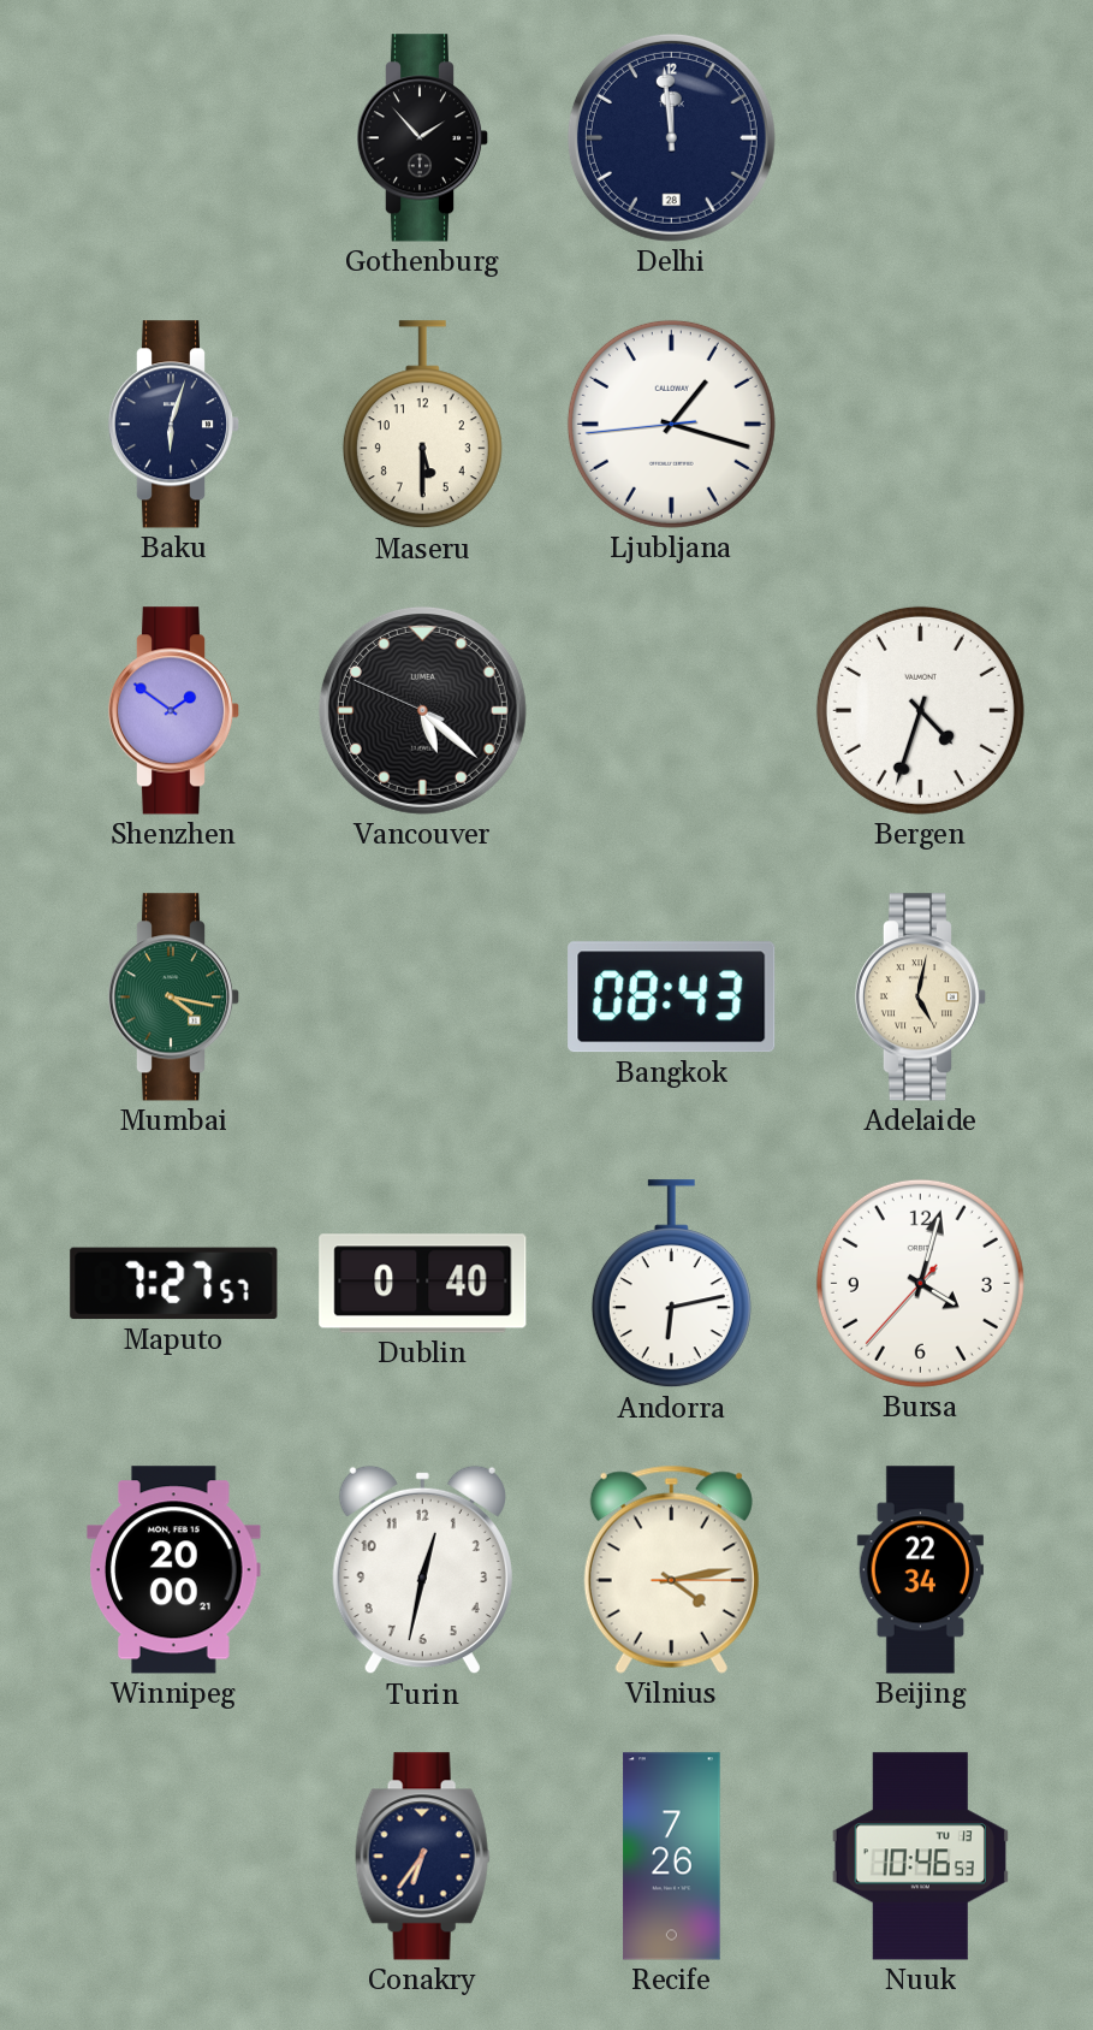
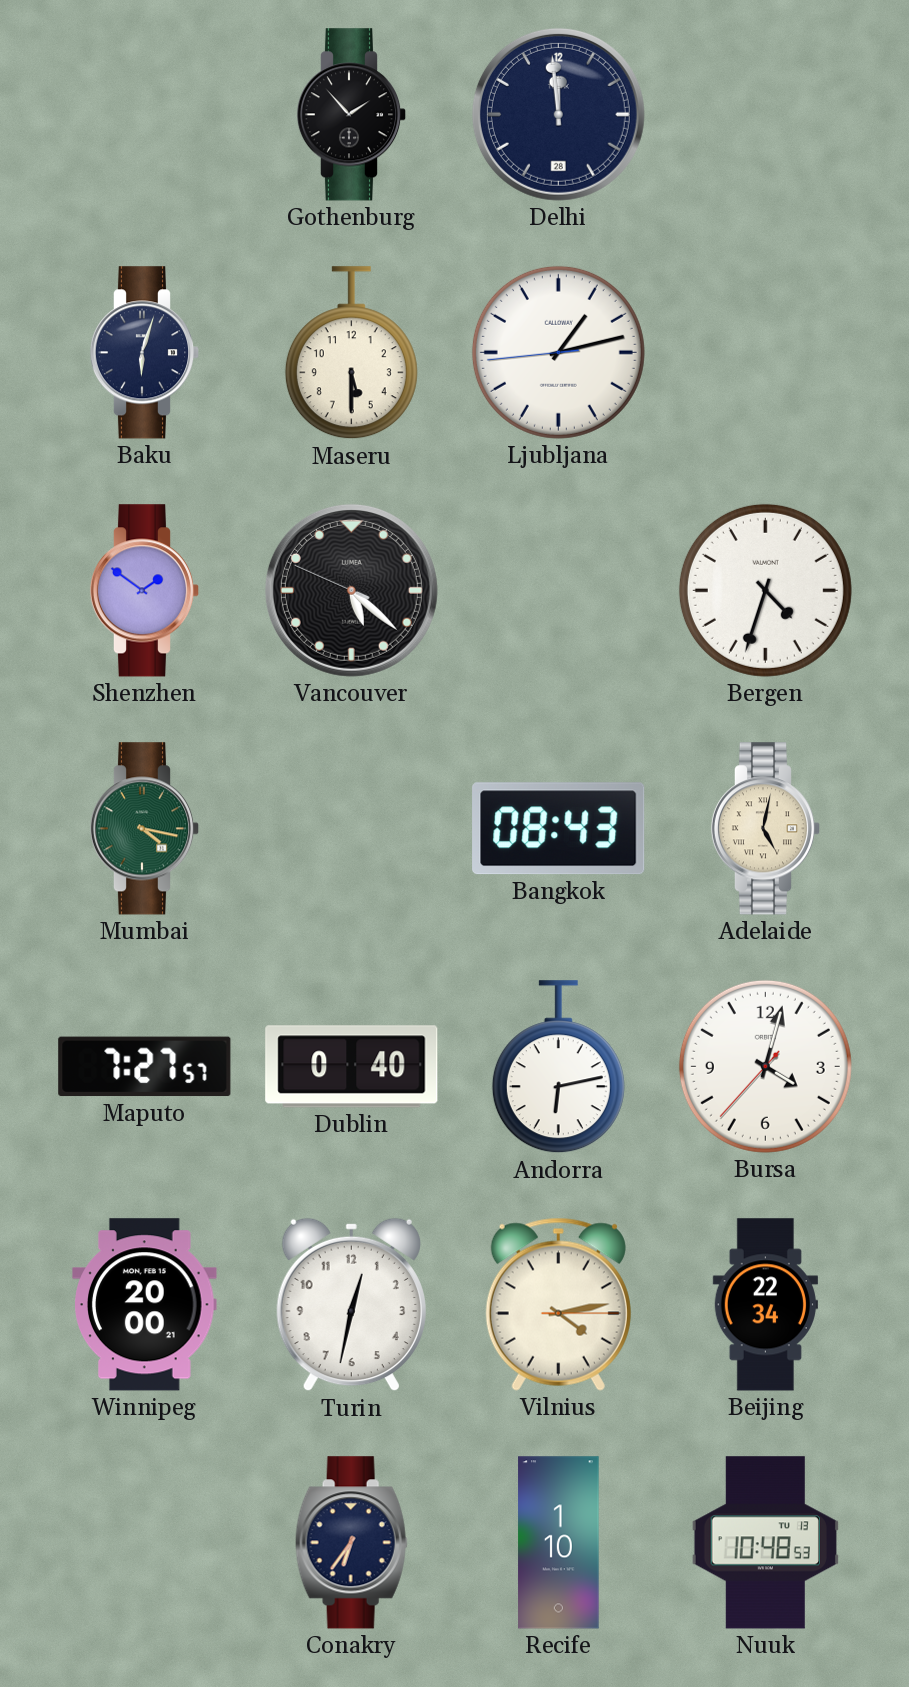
Ljubljana: 1:17 -> 1:12
Recife: 7:26 -> 1:10
Nuuk: 10:46 -> 10:48
